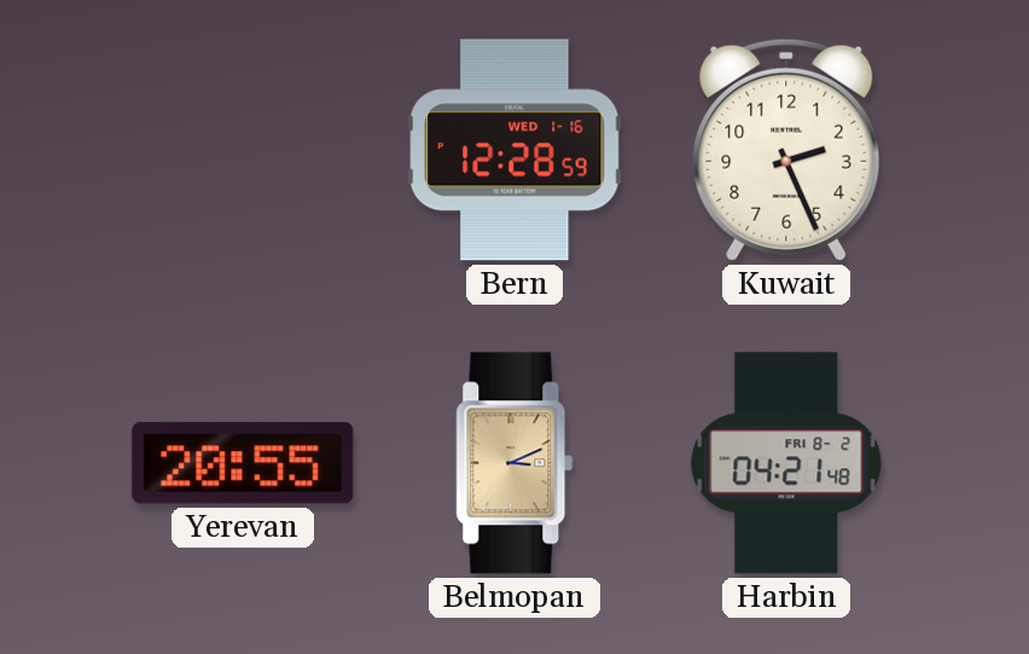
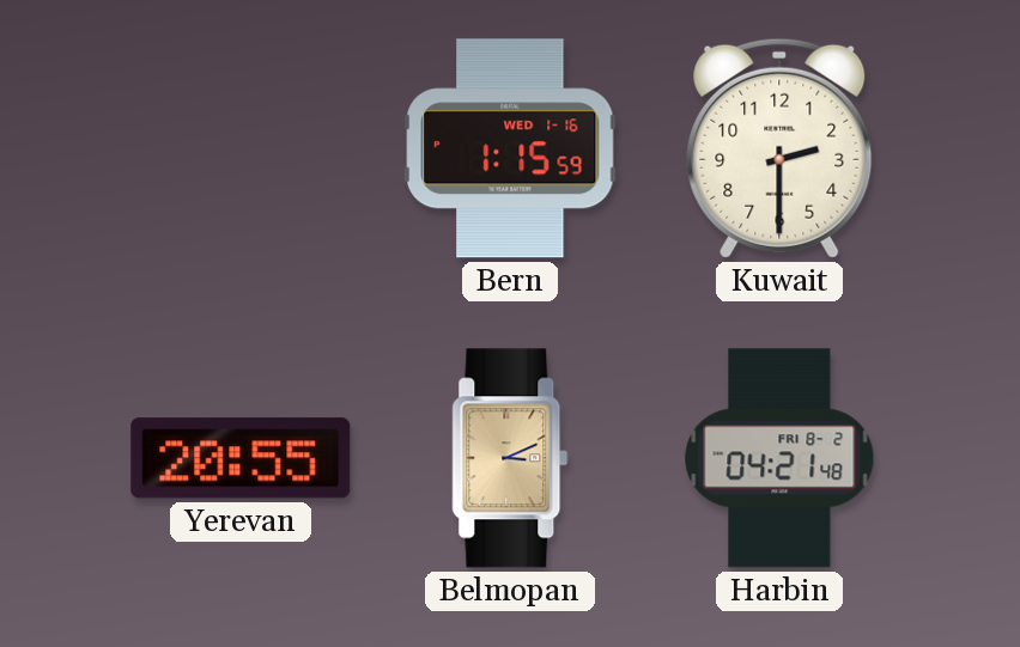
Bern: 12:28 -> 1:15
Kuwait: 2:26 -> 2:30
